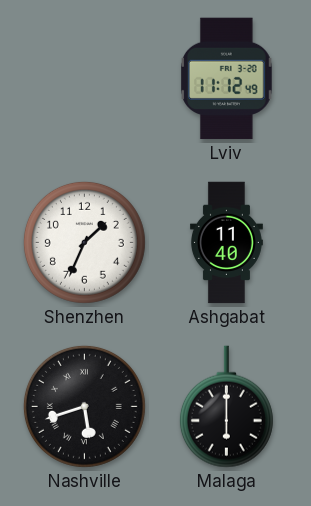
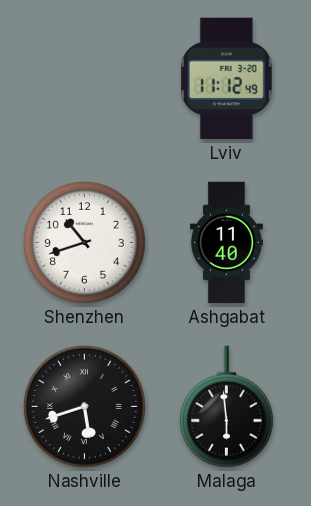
Shenzhen: 1:34 -> 10:42
Malaga: 6:00 -> 5:59
